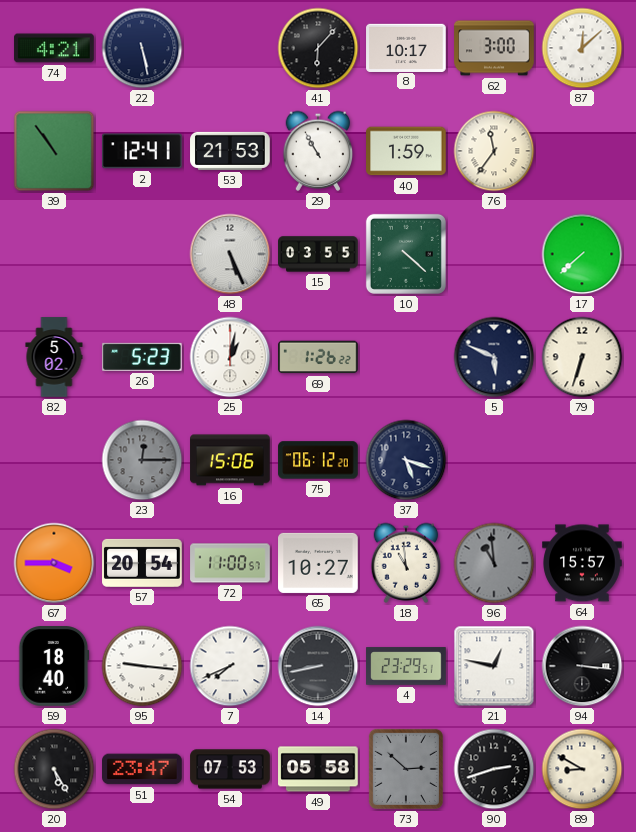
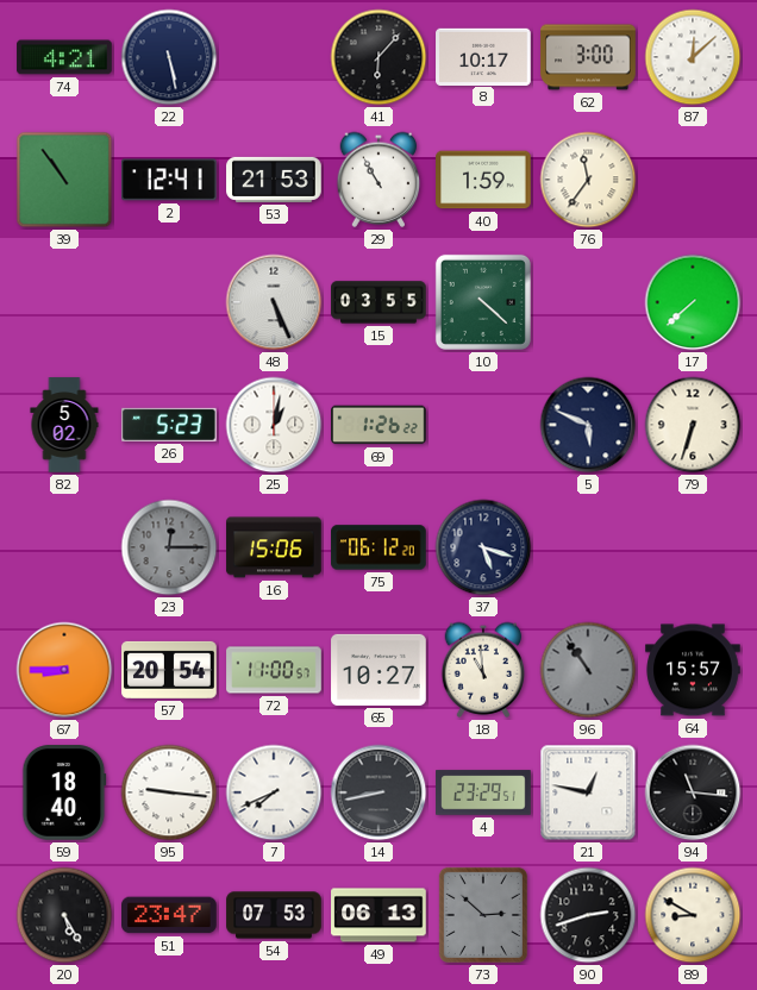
67: 3:45 -> 8:45
96: 10:59 -> 10:54
94: 3:16 -> 11:16
49: 05:58 -> 06:13
